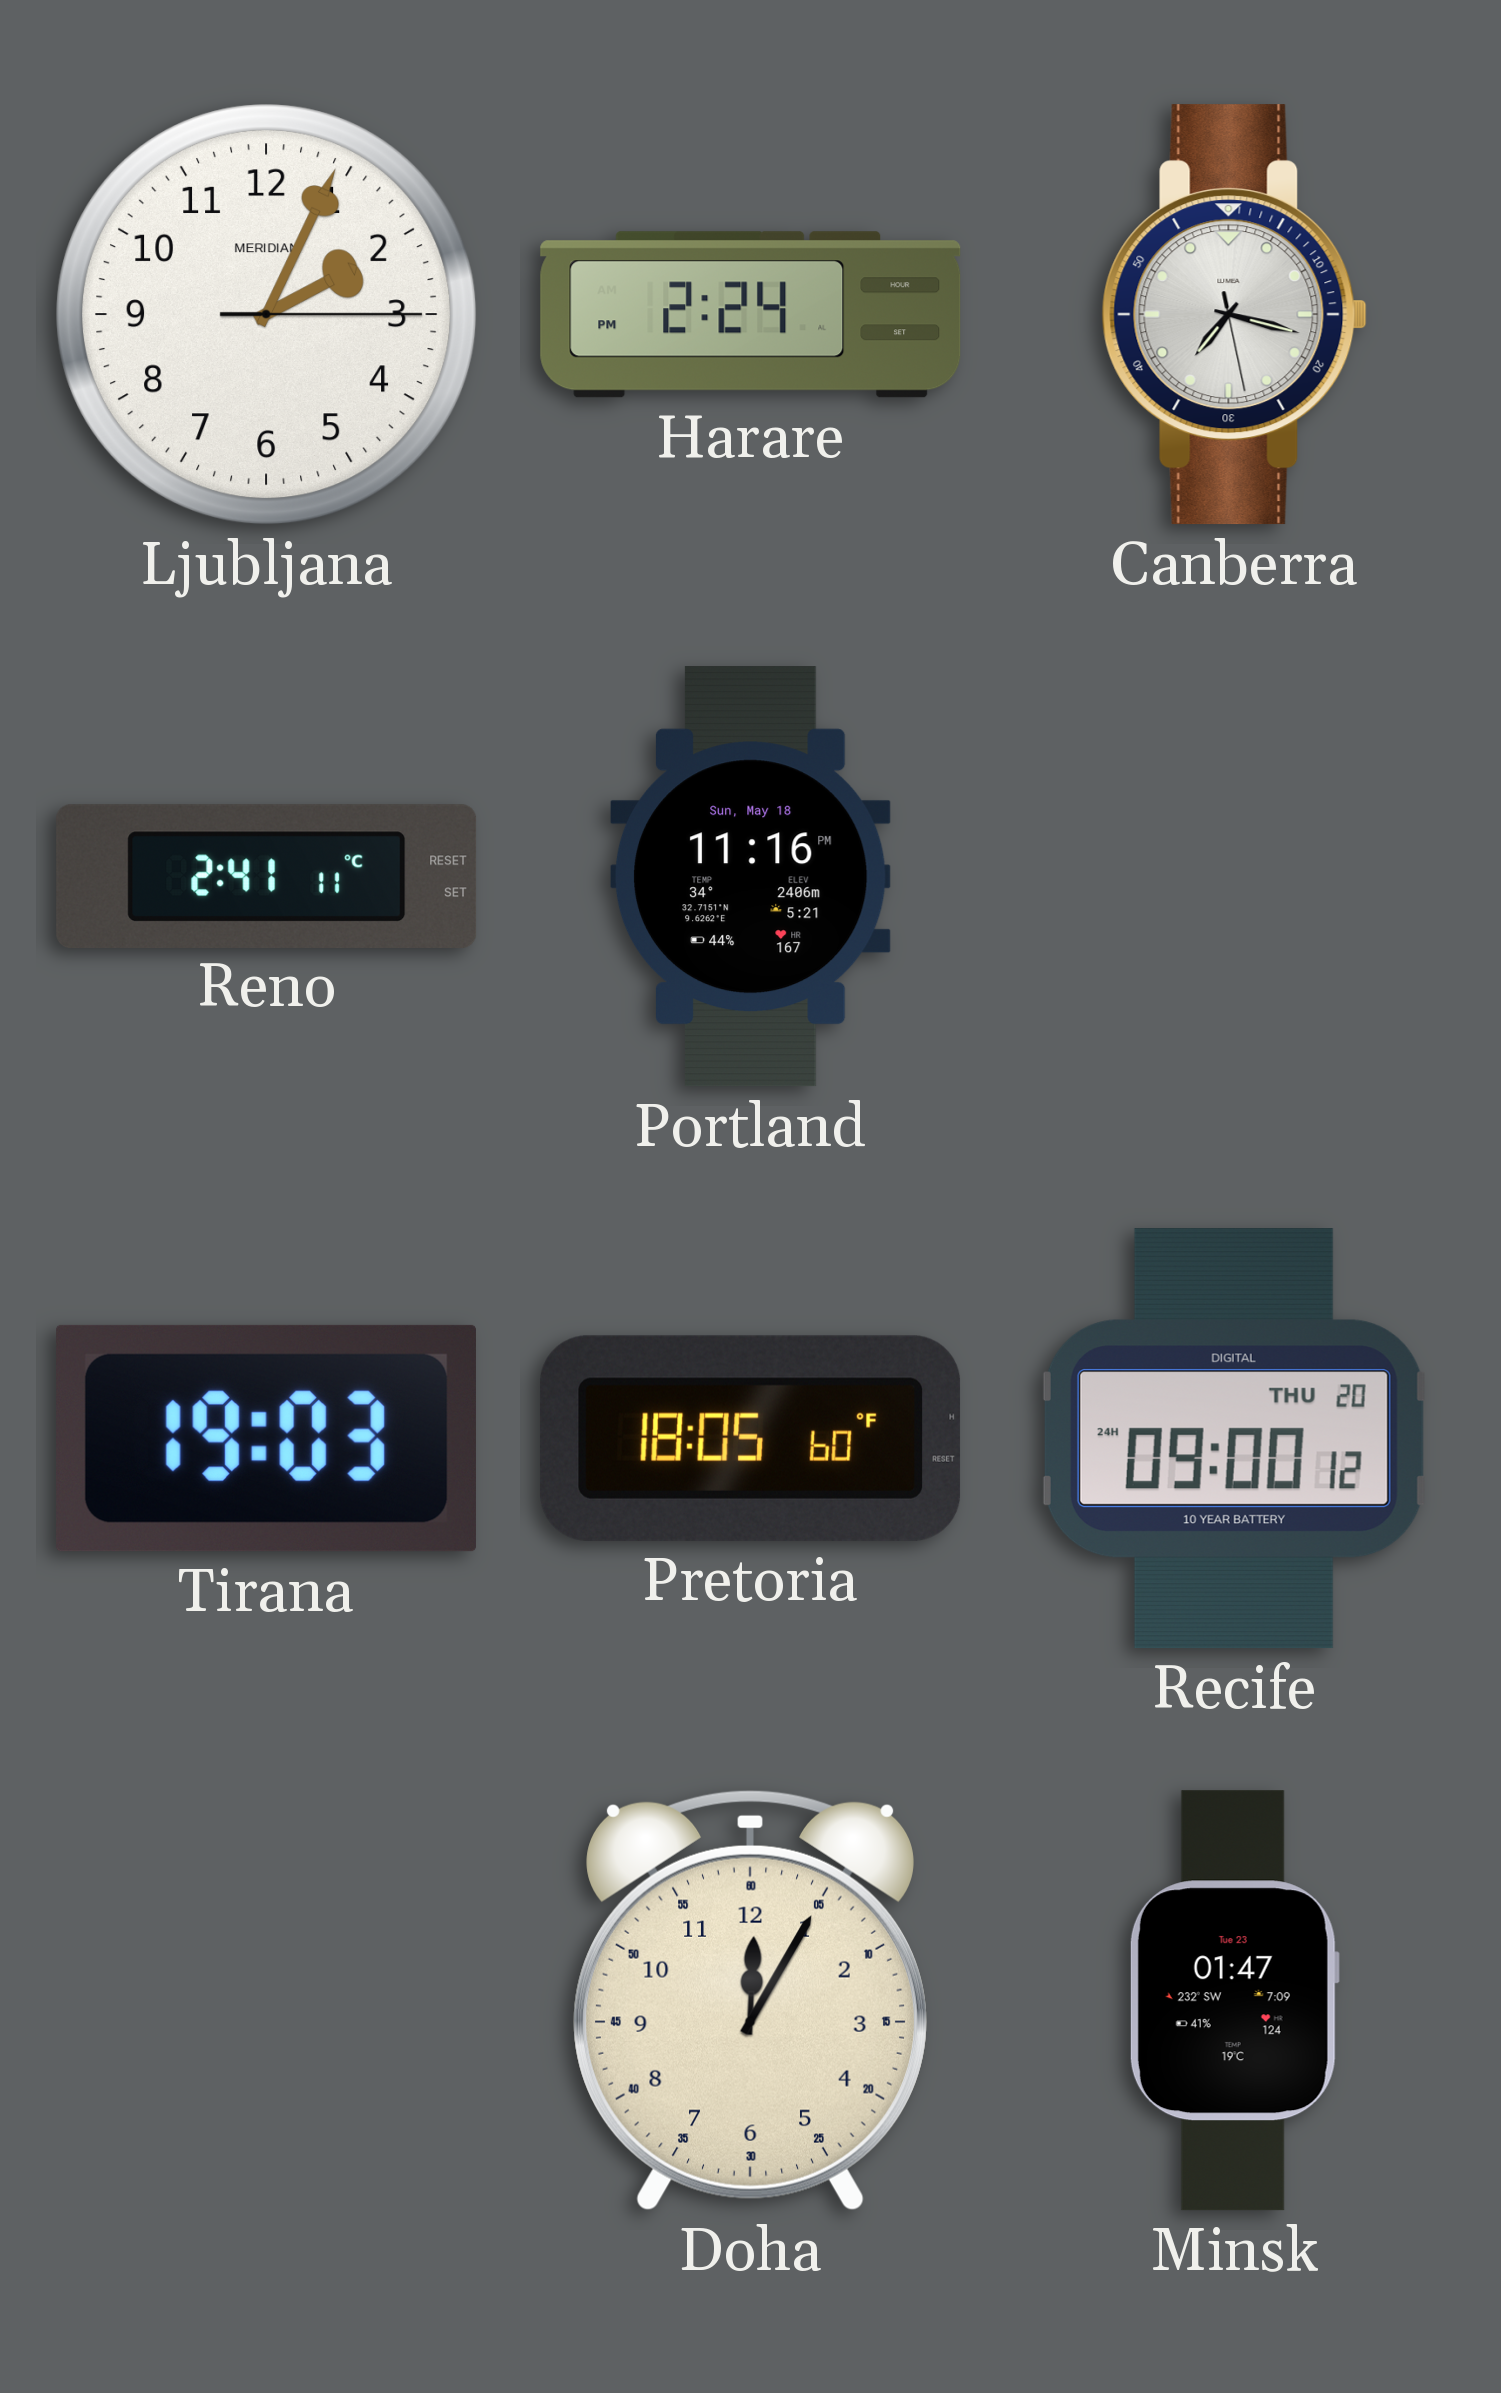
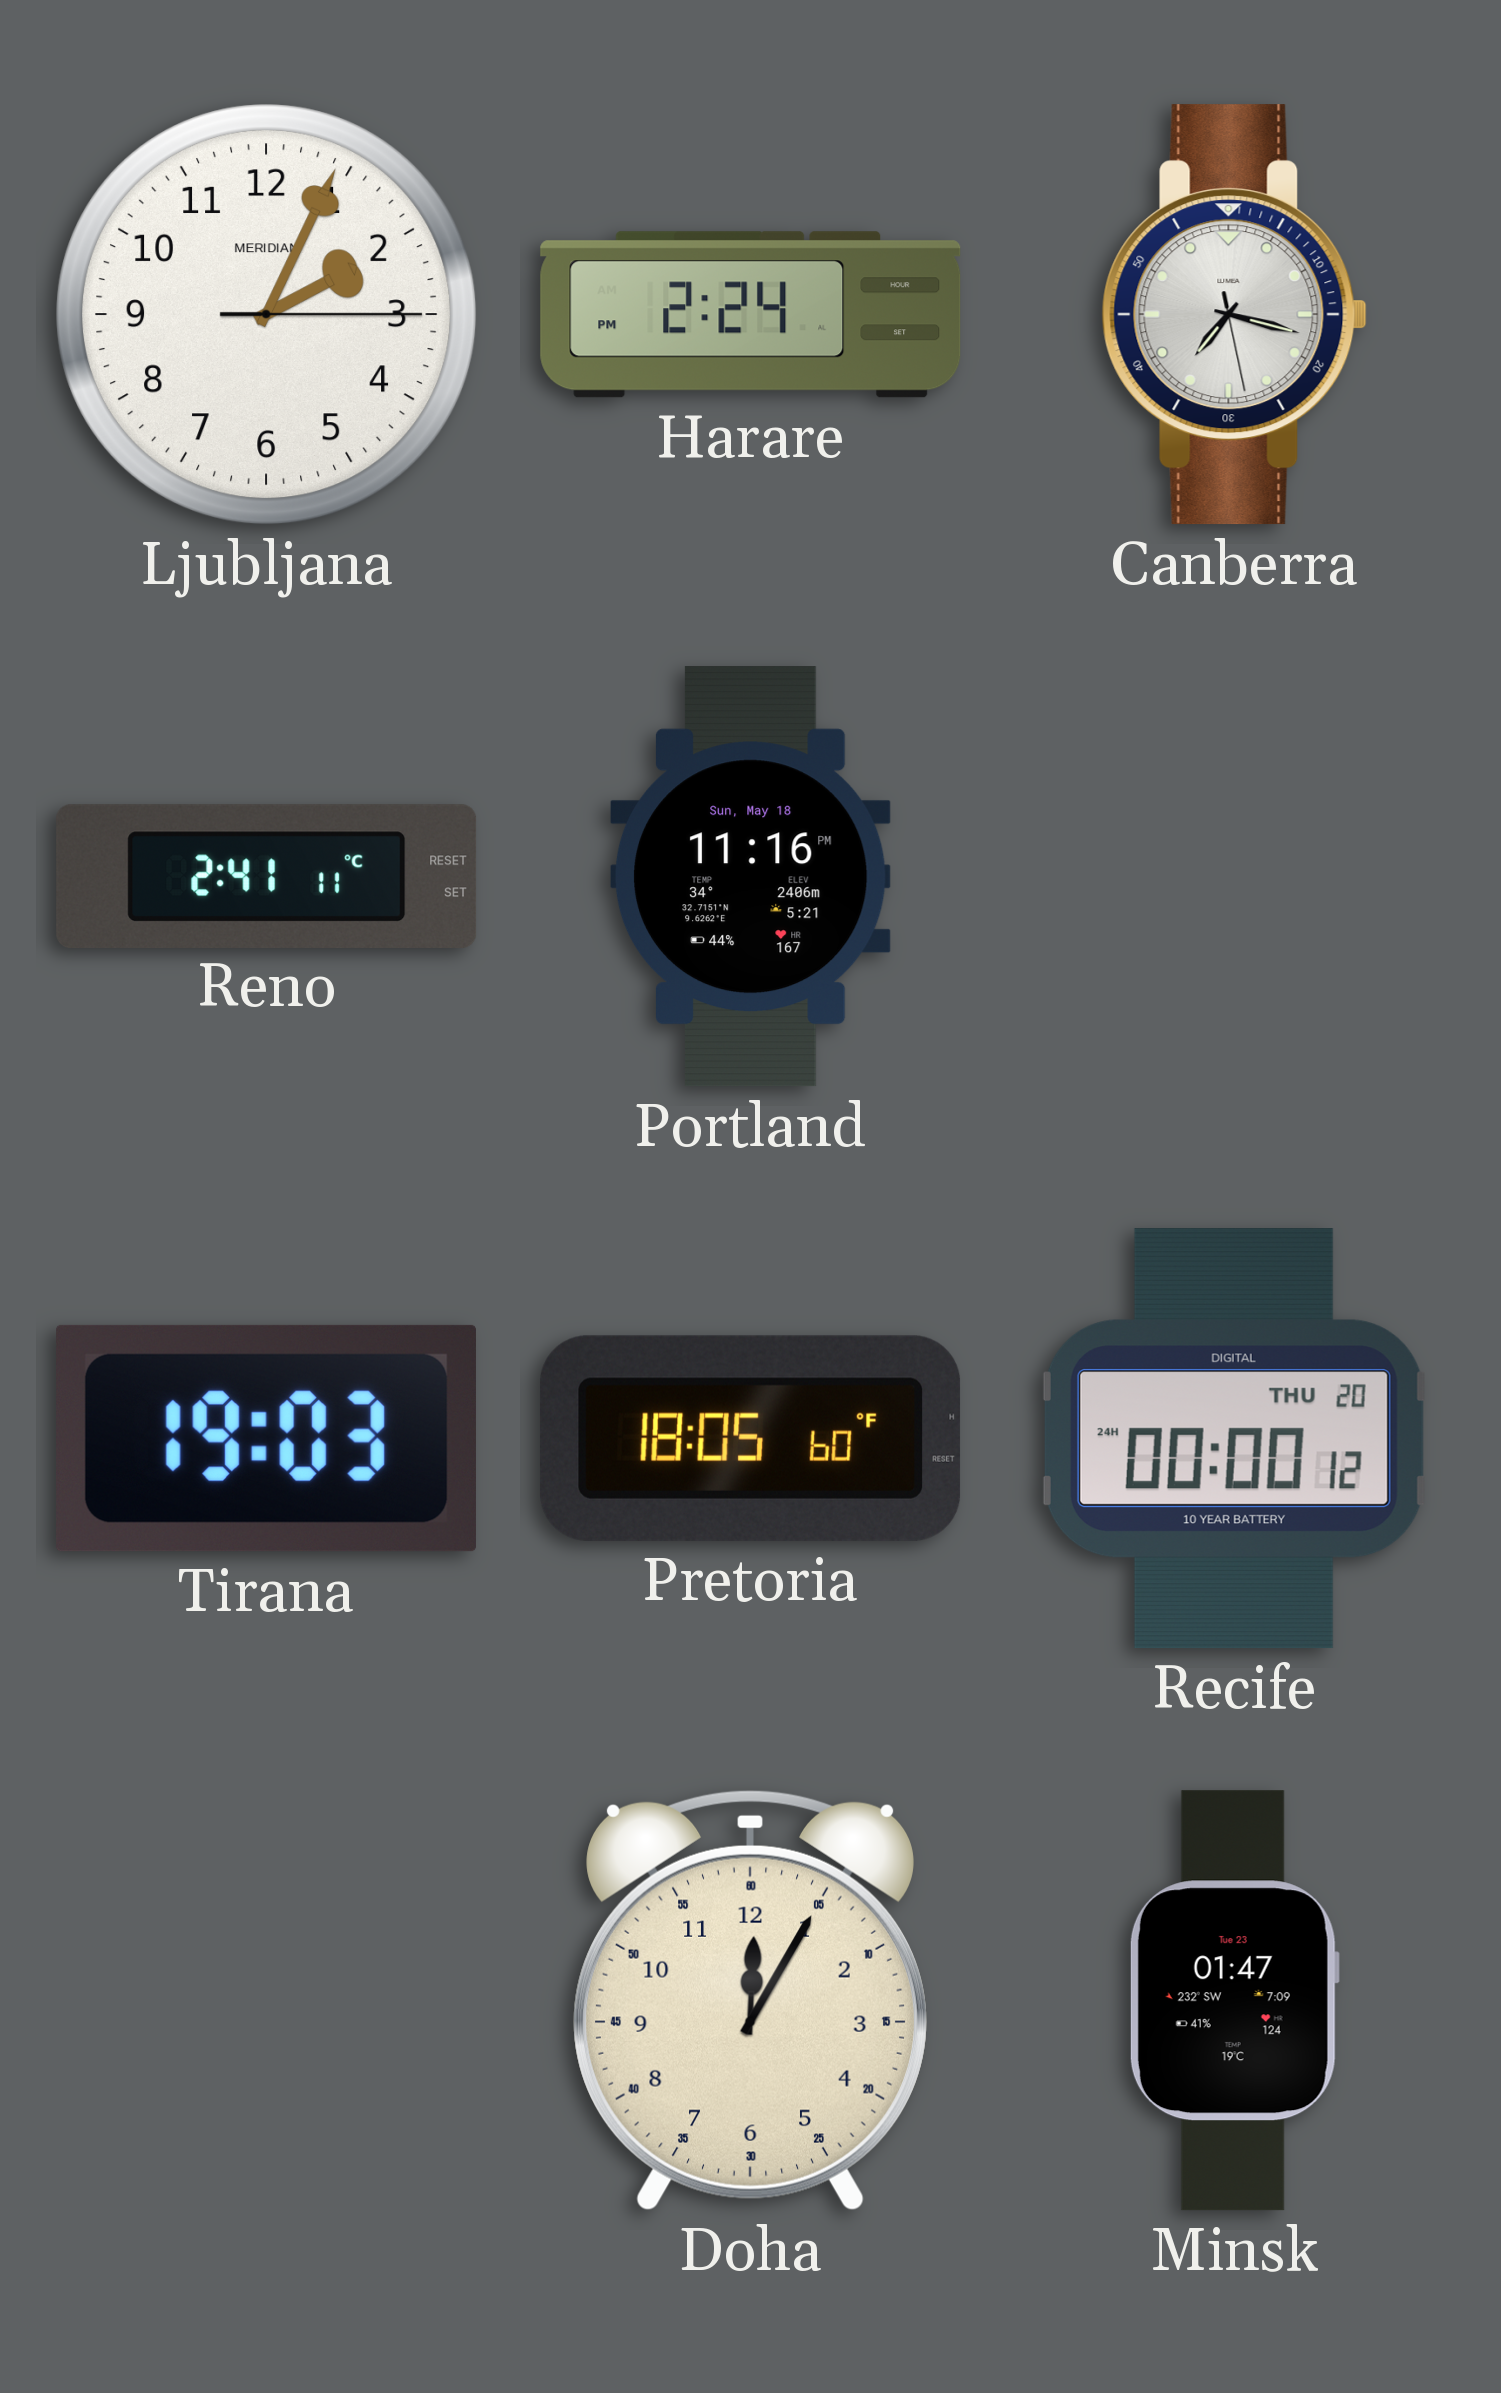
Recife: 09:00 -> 00:00
